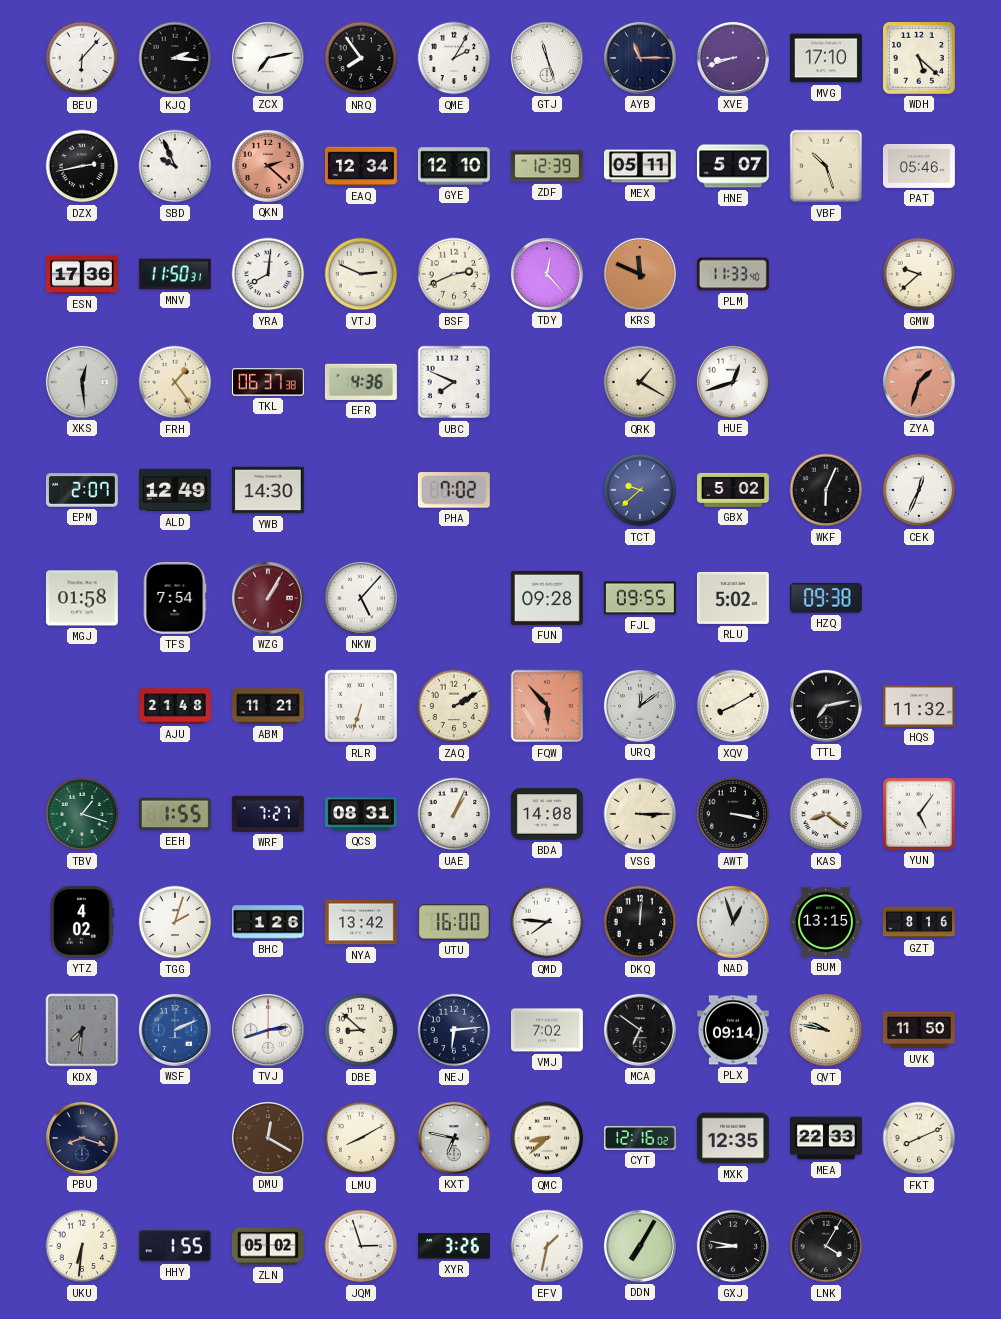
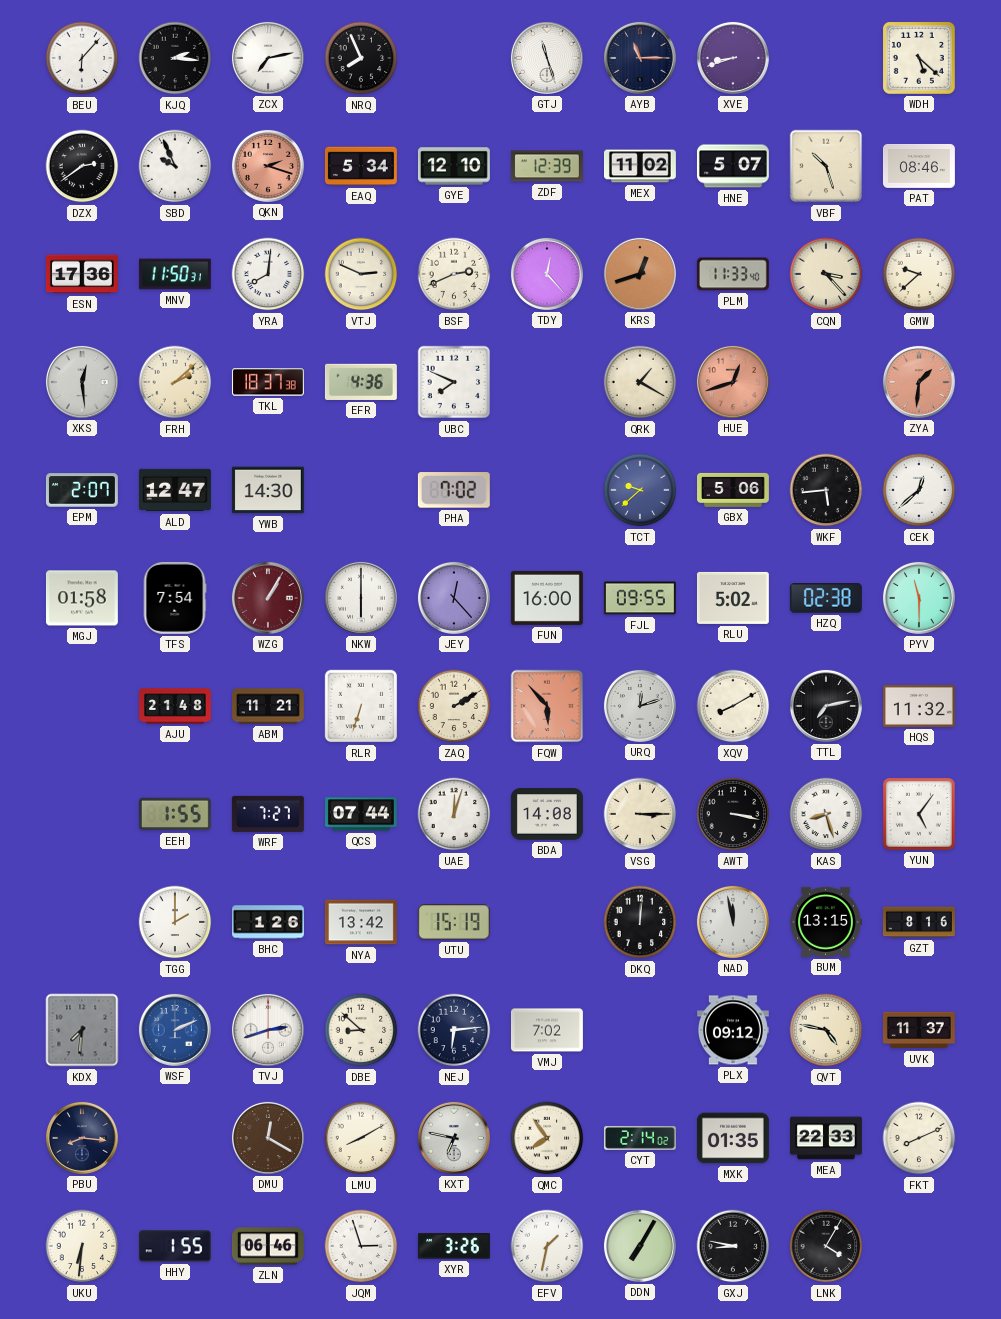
NRQ: 7:54 -> 7:56
QME: 2:05 -> none
MVG: 17:10 -> none
DZX: 2:43 -> 2:39
QKN: 2:22 -> 2:18
EAQ: 12:34 -> 5:34
MEX: 05:11 -> 11:02
PAT: 05:46 -> 08:46
KRS: 11:49 -> 12:42
CQN: none -> 3:23
FRH: 1:24 -> 2:08
TKL: 06:37 -> 18:37
HUE dial: white -> salmon
ZYA: 1:33 -> 1:31
ALD: 12:49 -> 12:47
GBX: 5:02 -> 5:06
WKF: 6:04 -> 5:44
CEK: 12:34 -> 12:38
NKW: 5:07 -> 6:00
JEY: none -> 12:23
FUN: 09:28 -> 16:00
HZQ: 09:38 -> 02:38
PYV: none -> 11:30
URQ: 12:09 -> 12:12
TBV: 1:18 -> none
QCS: 08:31 -> 07:44
UAE: 1:04 -> 12:03
KAS: 8:21 -> 8:27
YTZ: 4:02 -> none
TGG: 2:03 -> 2:00
UTU: 16:00 -> 15:19
QMD: 7:46 -> none
NAD: 12:57 -> 11:58
MCA: 6:51 -> none
PLX: 09:14 -> 09:12
QVT: 9:47 -> 4:47
UVK: 11:50 -> 11:37
PBU: 8:18 -> 8:16
QMC: 8:38 -> 7:54
CYT: 12:16 -> 2:14
MXK: 12:35 -> 01:35
ZLN: 05:02 -> 06:46
